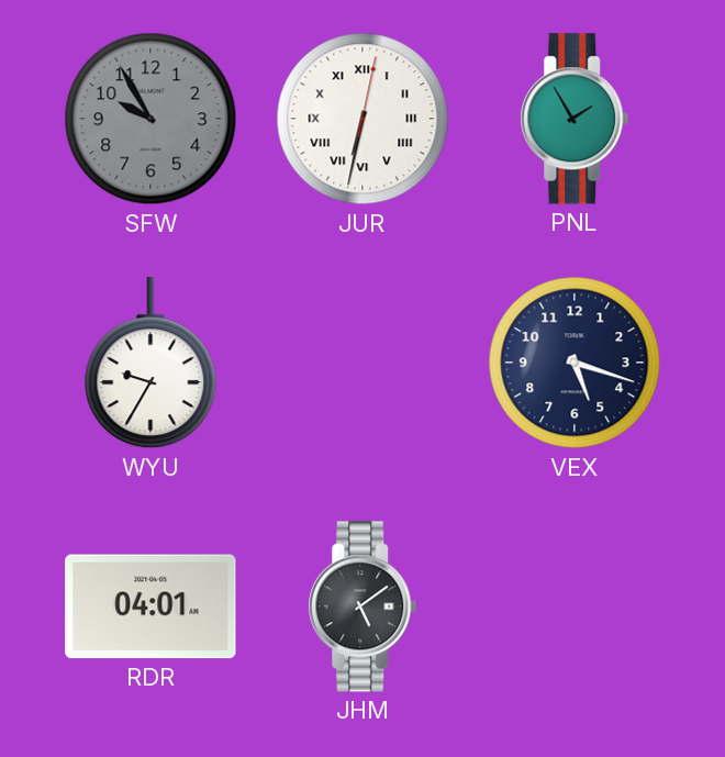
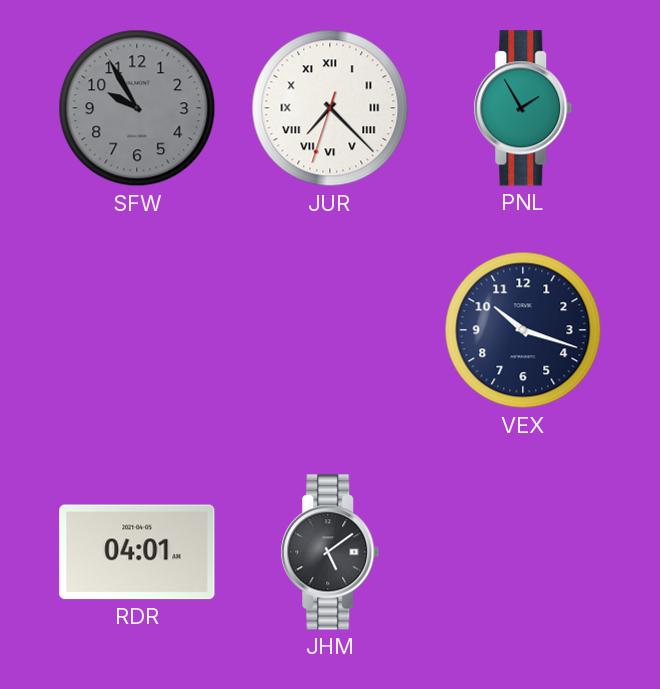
JUR: 6:32 -> 7:22
WYU: 9:35 -> none
VEX: 5:18 -> 10:18
